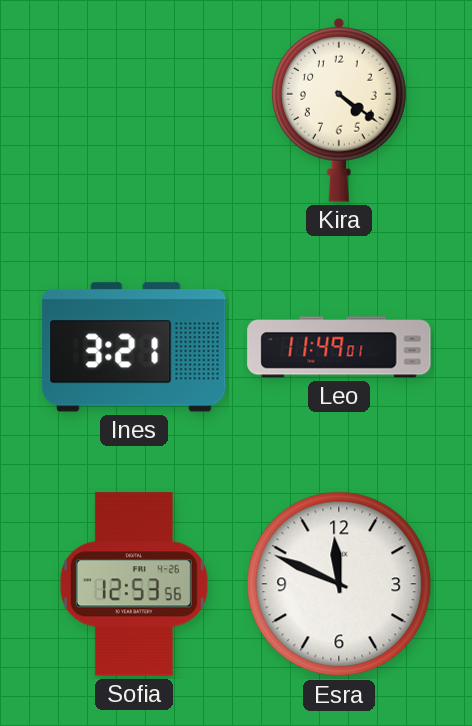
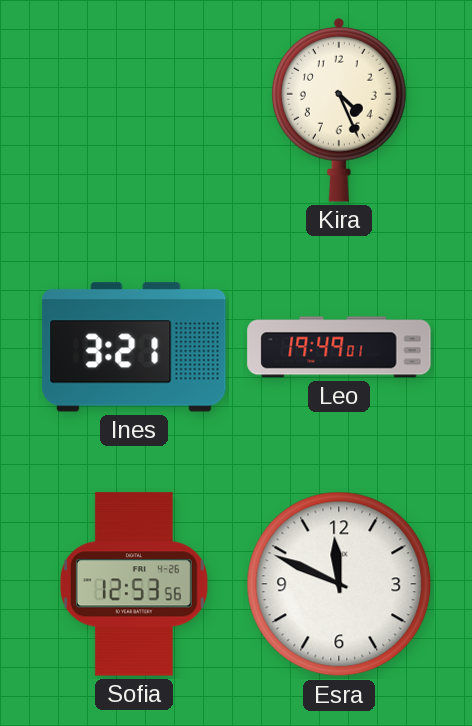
Kira: 4:21 -> 4:26
Leo: 11:49 -> 19:49
